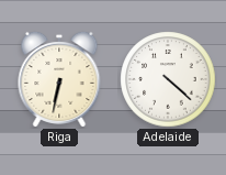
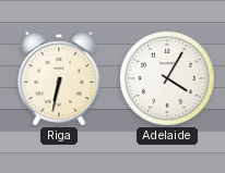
Adelaide: 4:22 -> 4:05
